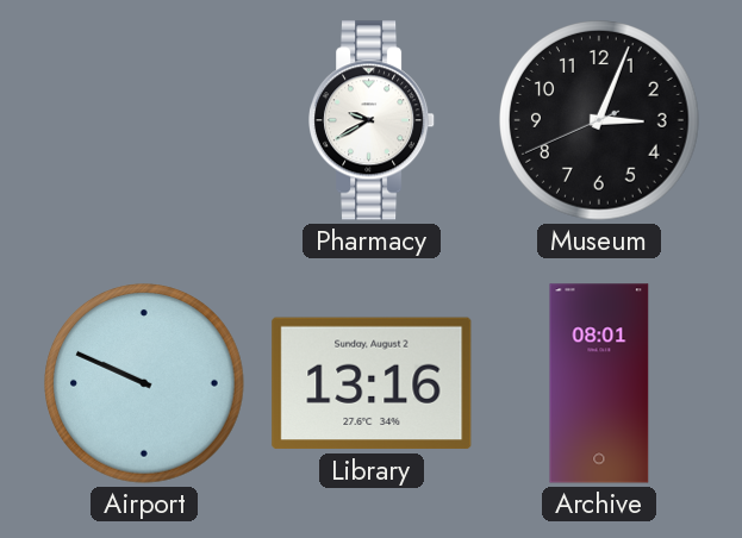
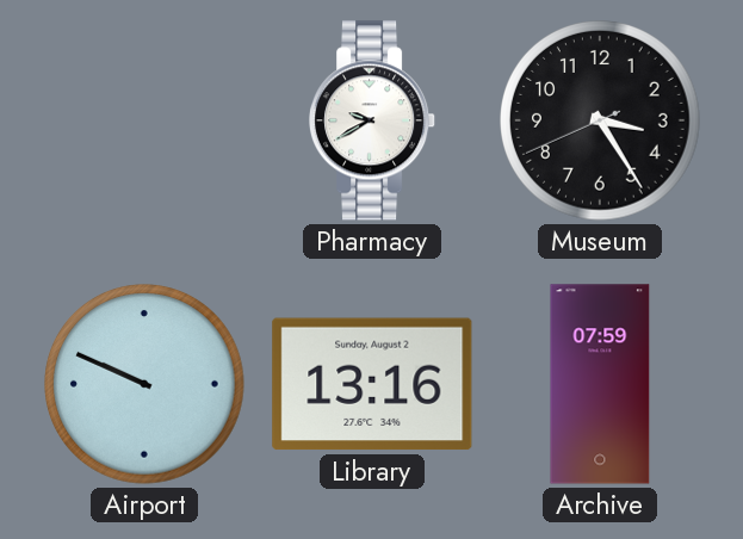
Museum: 3:03 -> 3:24
Archive: 08:01 -> 07:59
